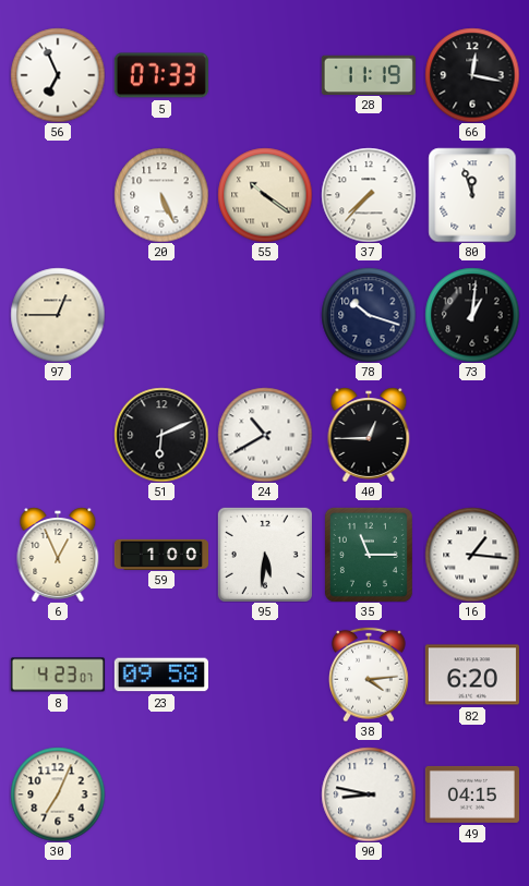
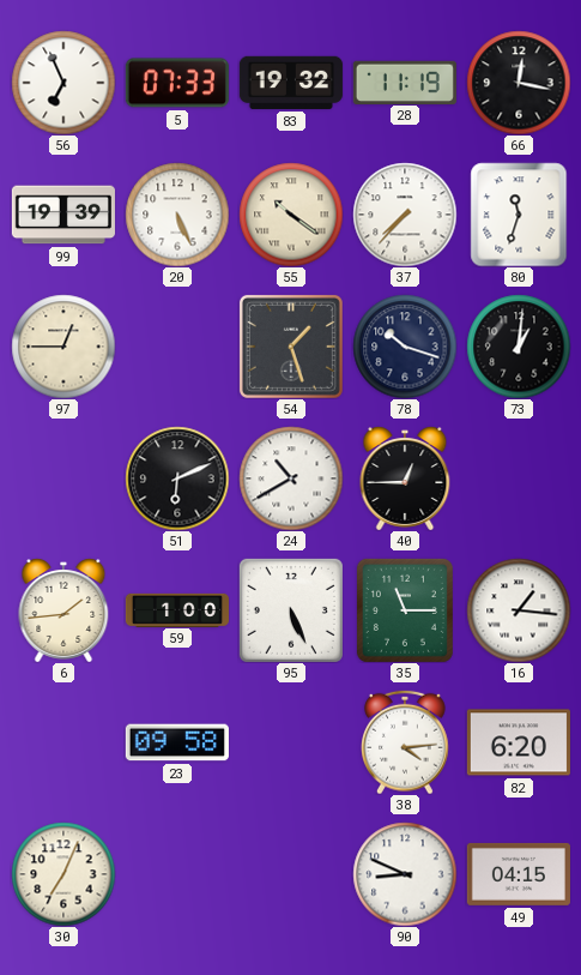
83: none -> 19:32
99: none -> 19:39
80: 11:57 -> 11:33
54: none -> 1:27
6: 12:56 -> 1:44
95: 5:31 -> 5:26
8: 4:23 -> none
90: 8:47 -> 8:49
